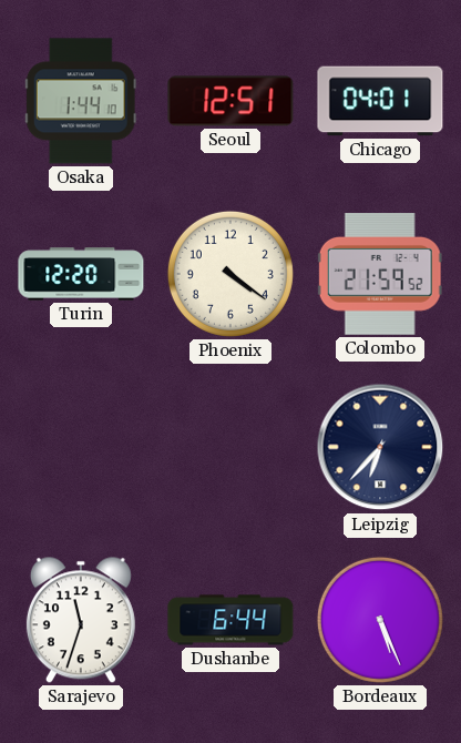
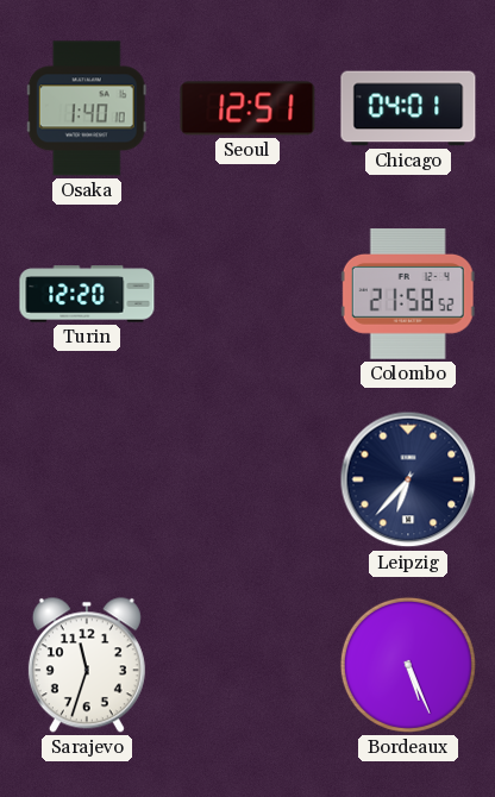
Osaka: 1:44 -> 1:40
Phoenix: 4:21 -> none
Colombo: 21:59 -> 21:58
Dushanbe: 6:44 -> none
